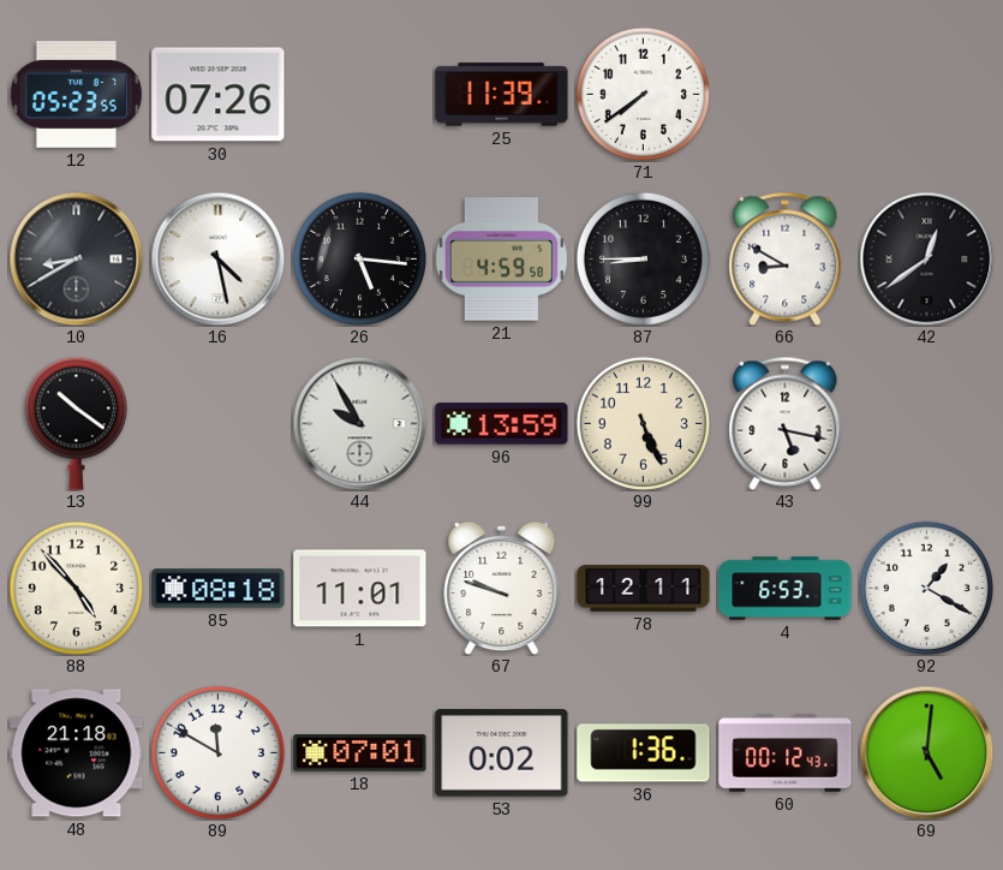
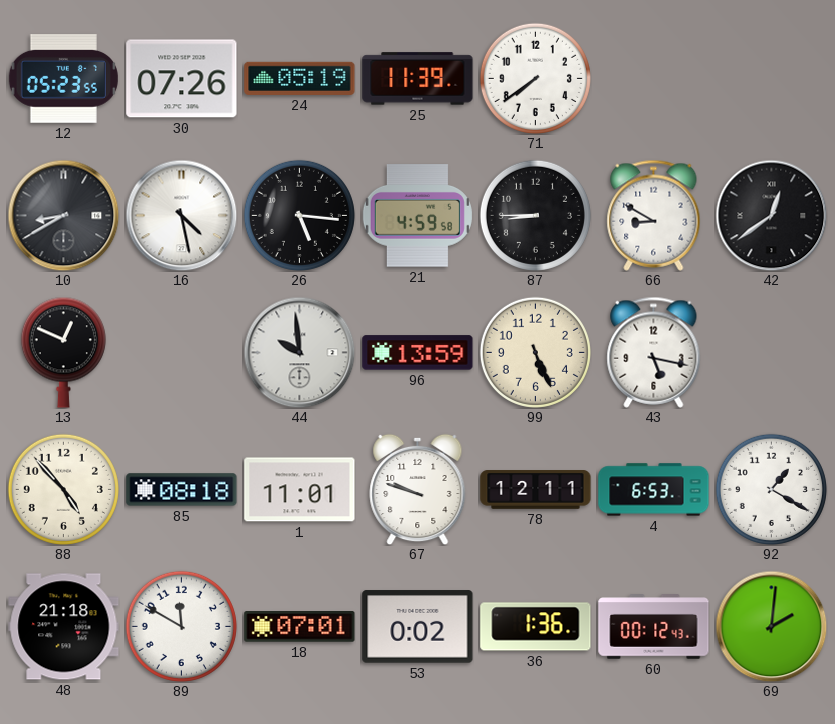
24: none -> 05:19
13: 10:21 -> 12:49
44: 9:55 -> 9:59
69: 5:01 -> 2:01
